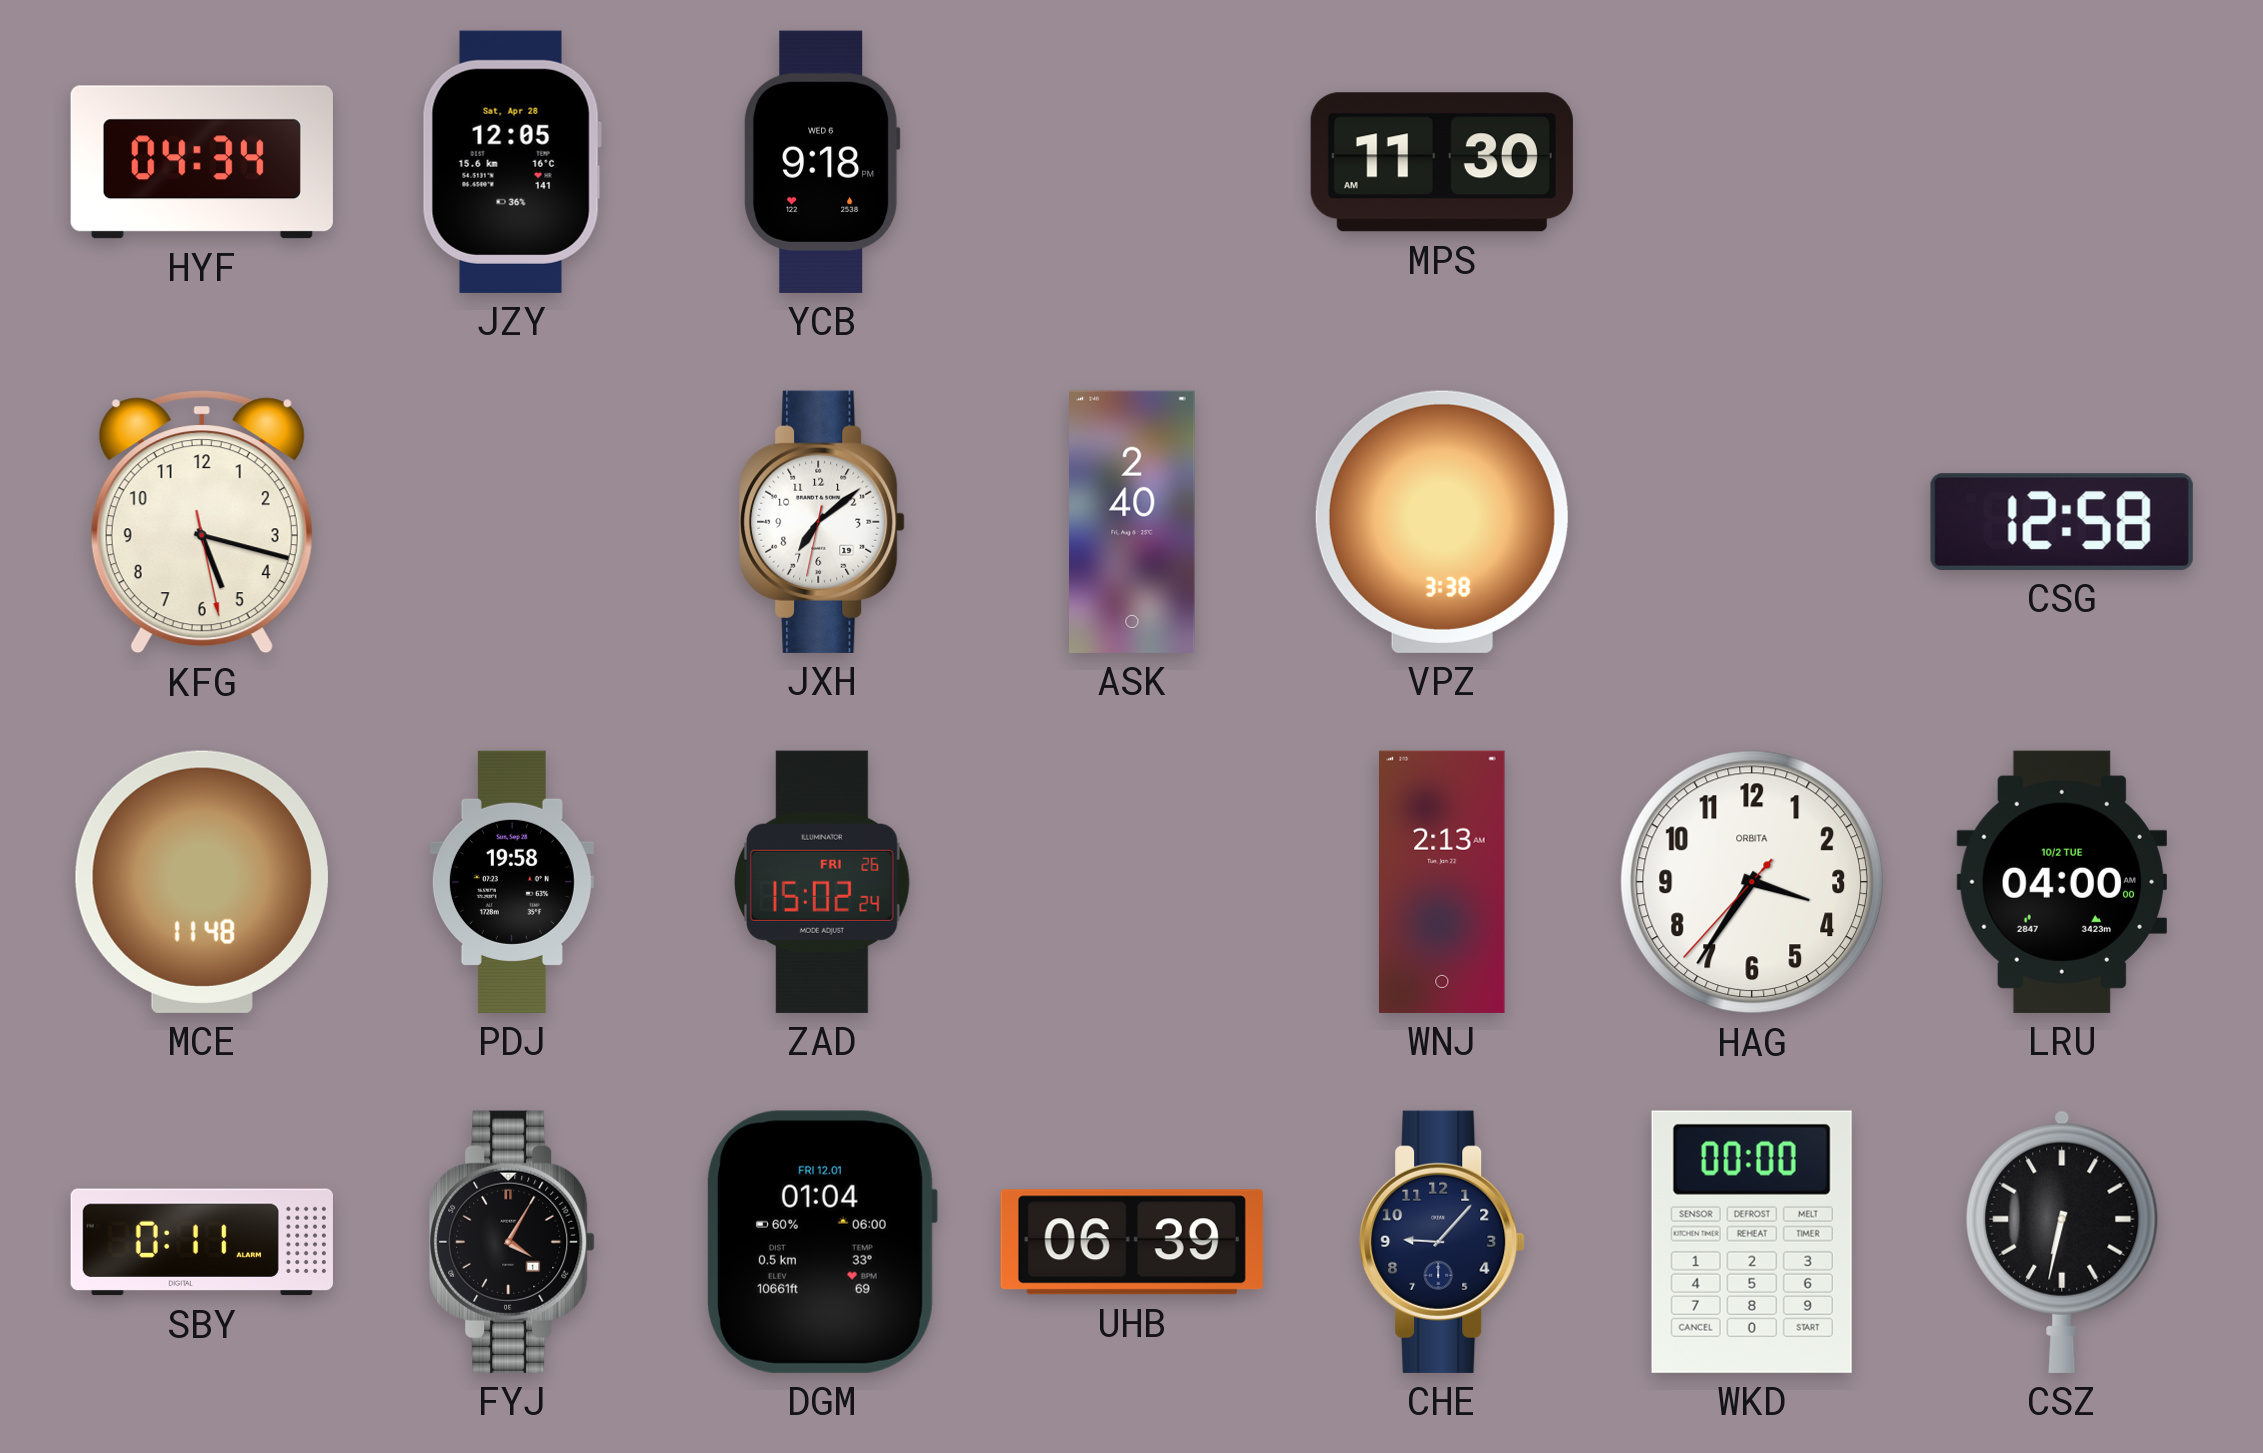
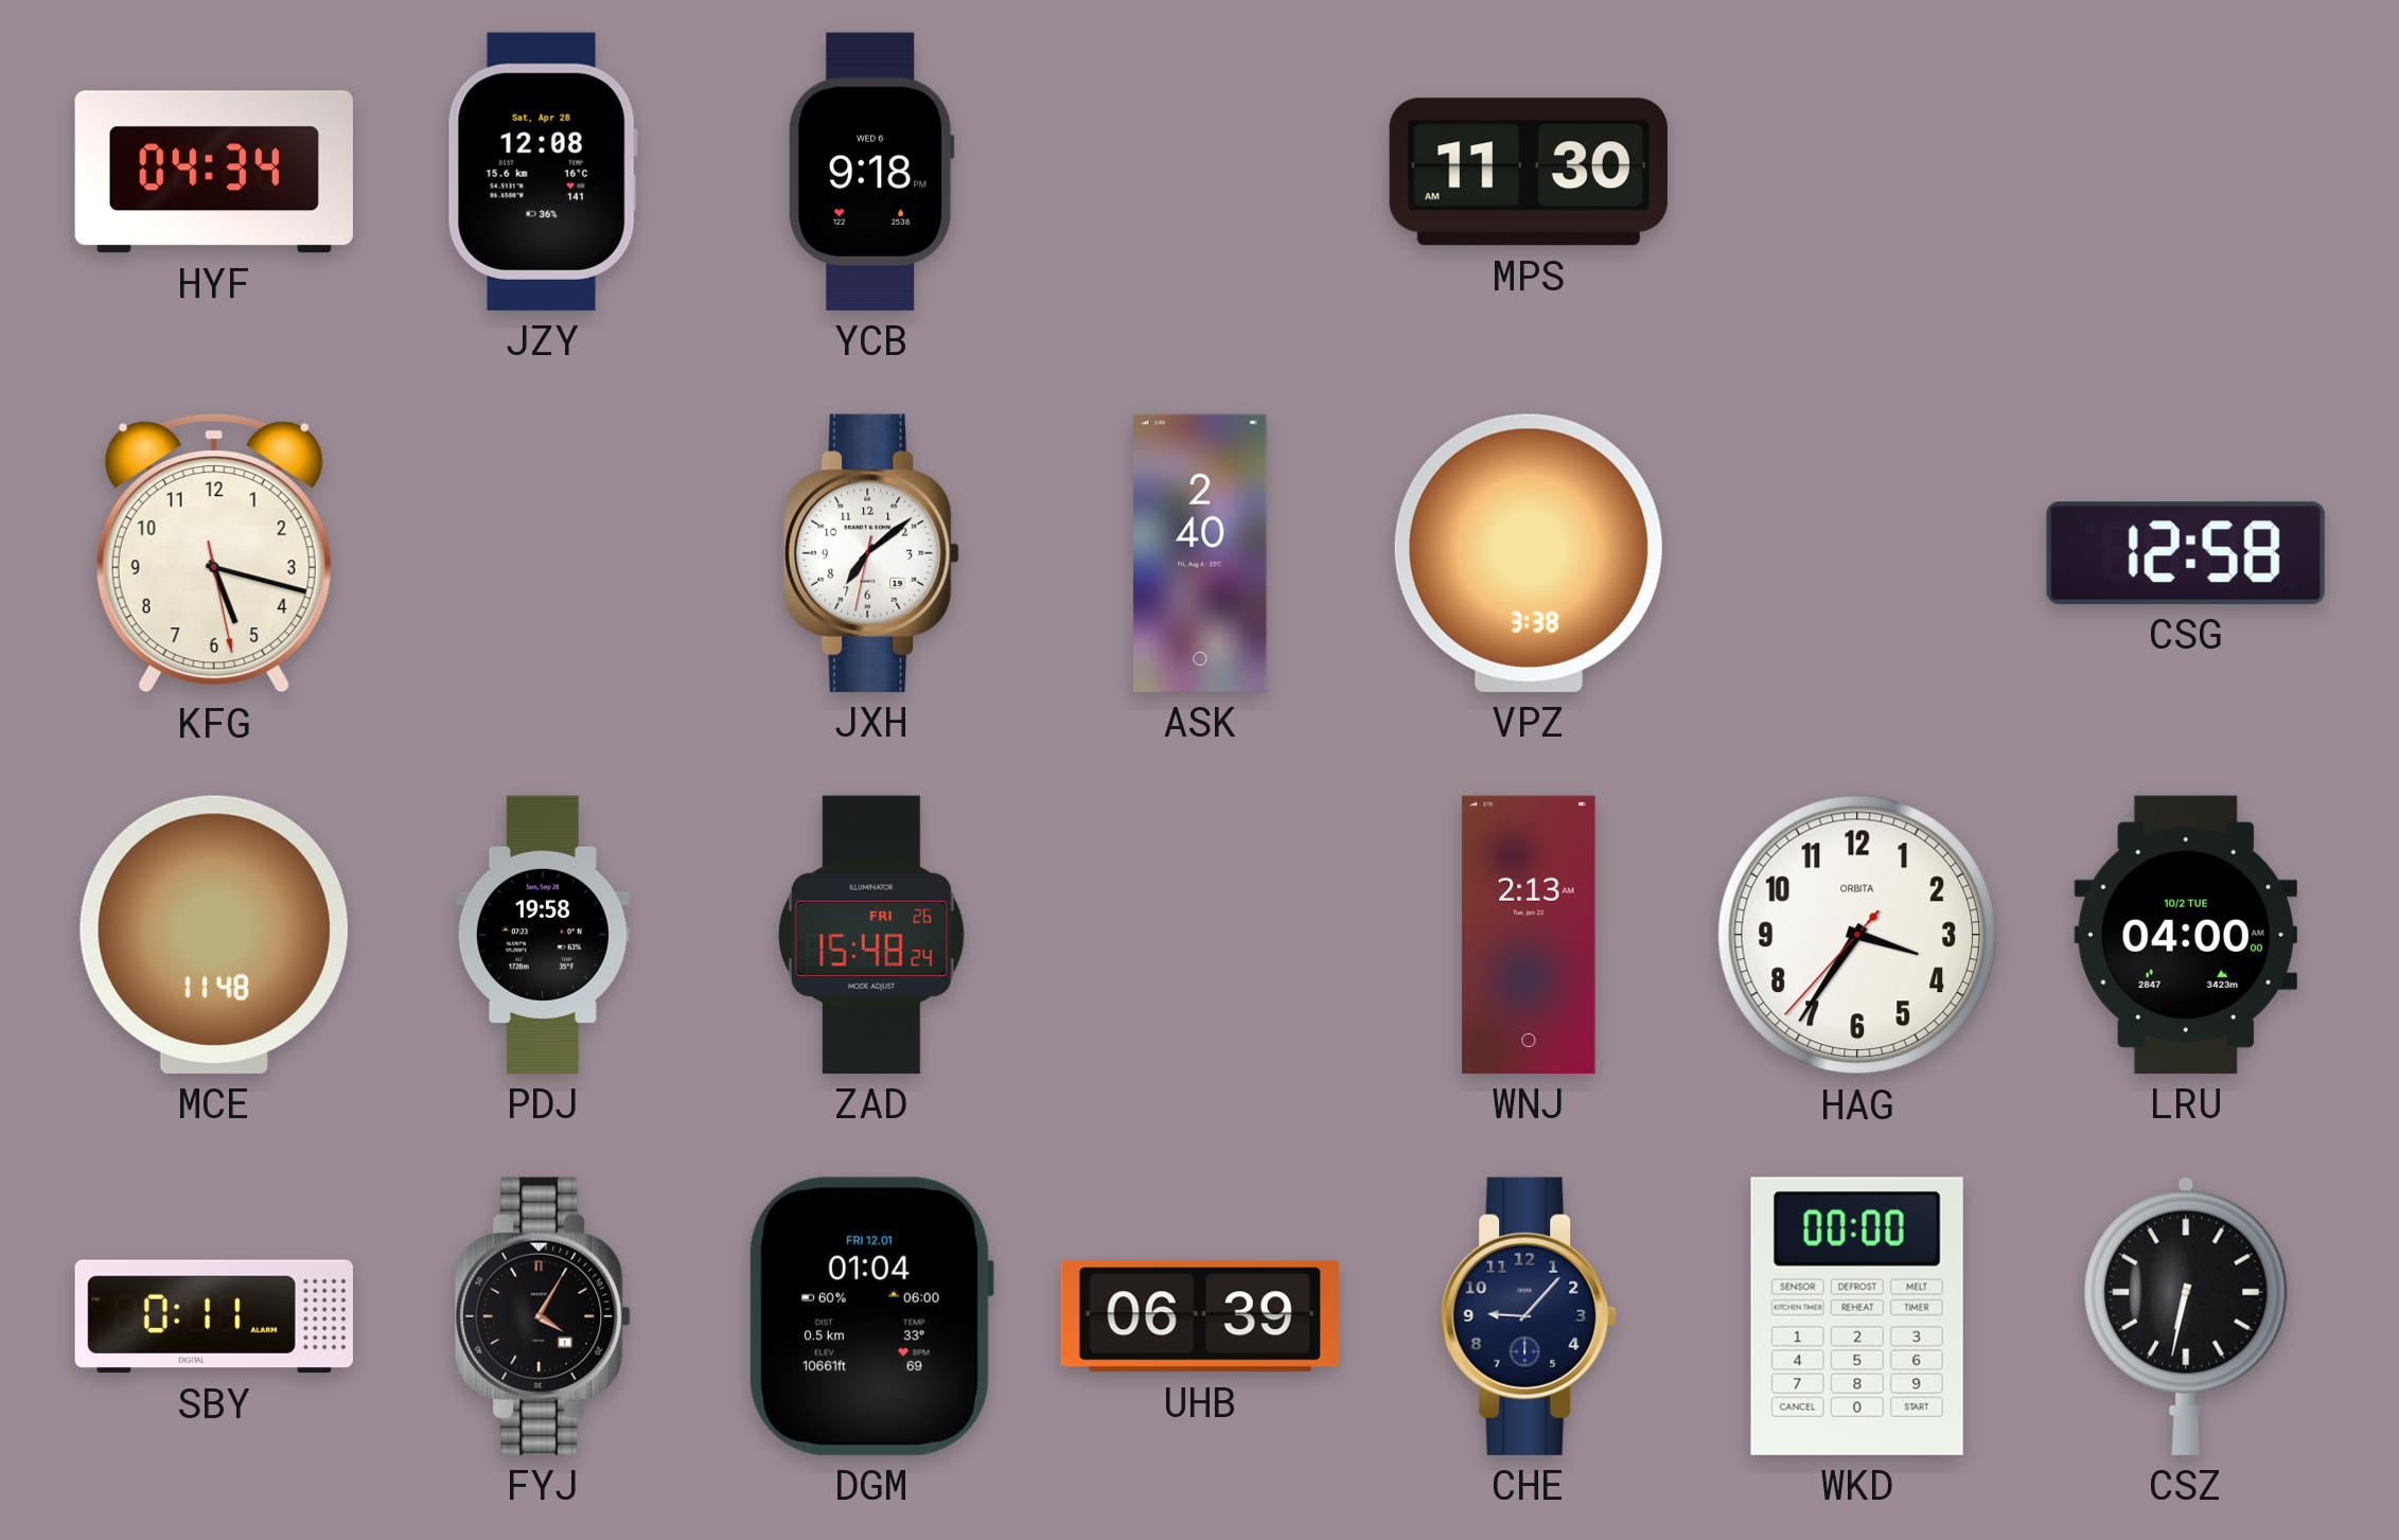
JZY: 12:05 -> 12:08
ZAD: 15:02 -> 15:48
